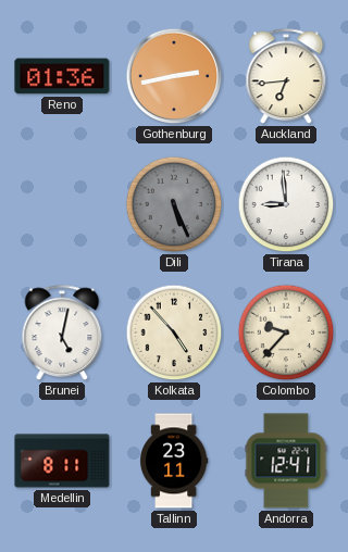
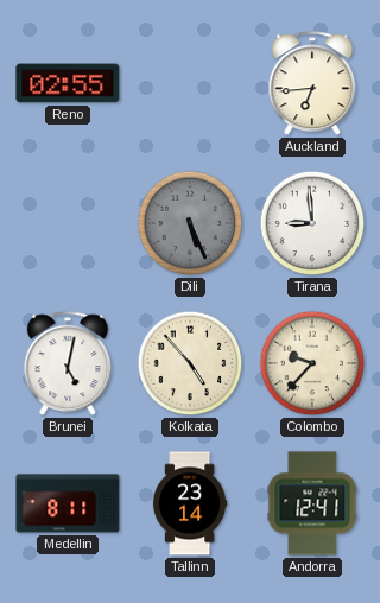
Reno: 01:36 -> 02:55
Gothenburg: 2:43 -> none
Tallinn: 23:11 -> 23:14
